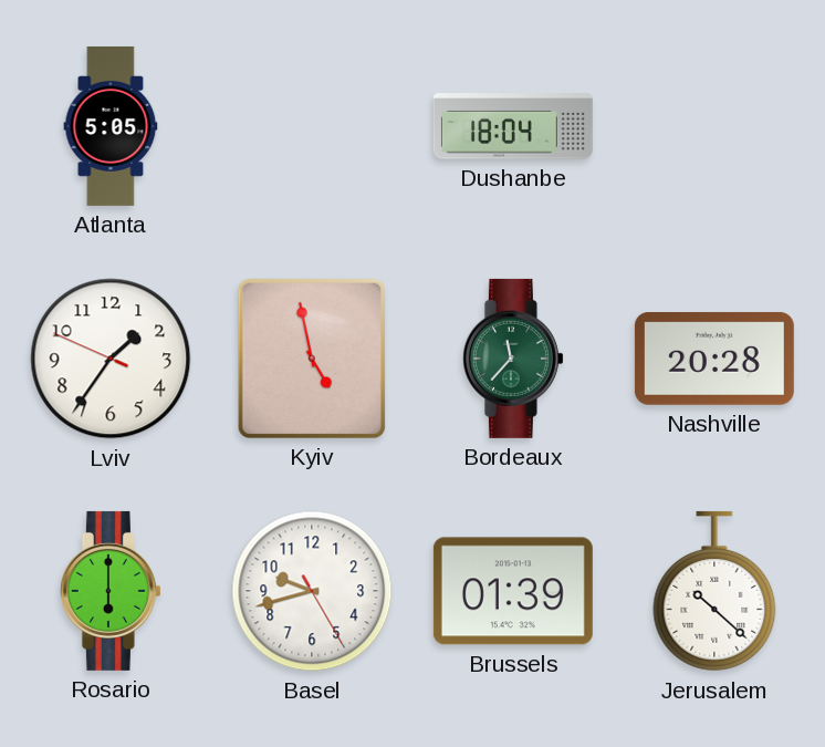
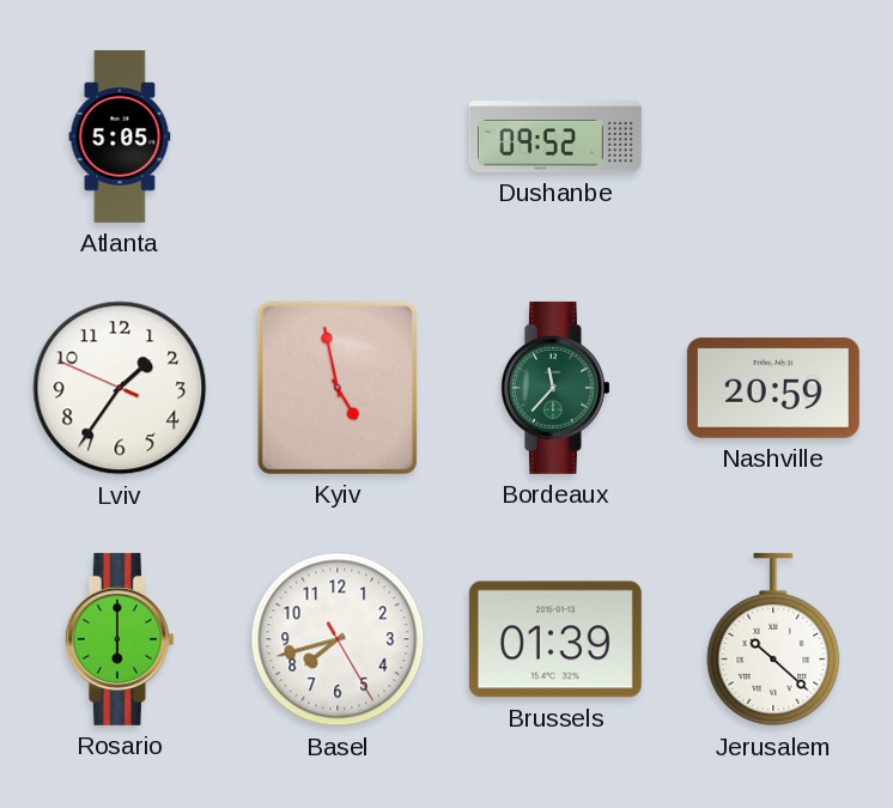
Dushanbe: 18:04 -> 09:52
Nashville: 20:28 -> 20:59
Basel: 9:42 -> 7:42
